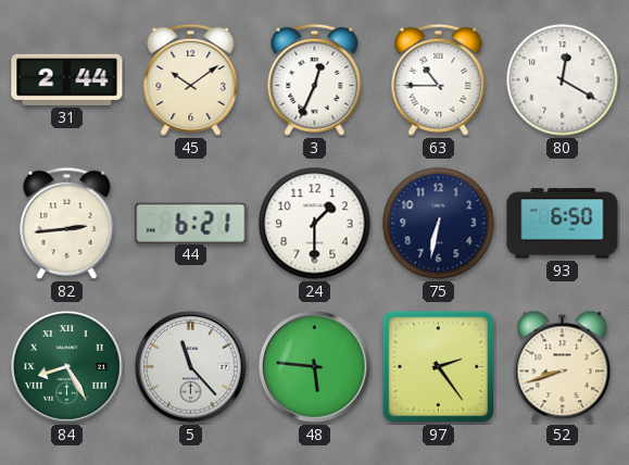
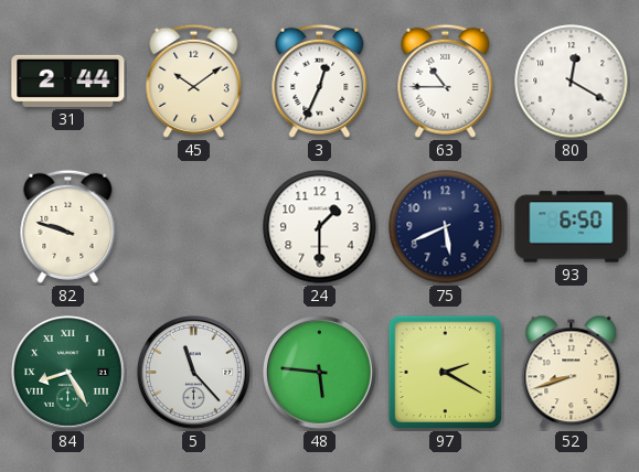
82: 2:44 -> 9:48
44: 6:21 -> none
75: 6:32 -> 5:41
97: 2:24 -> 2:20
